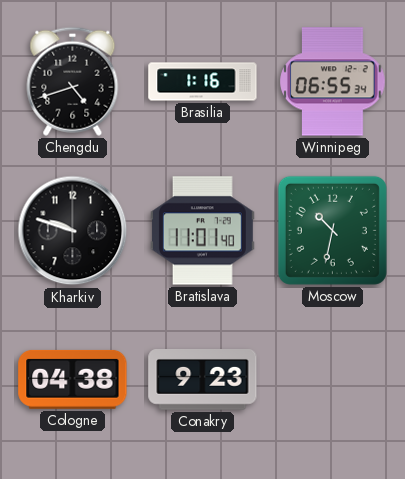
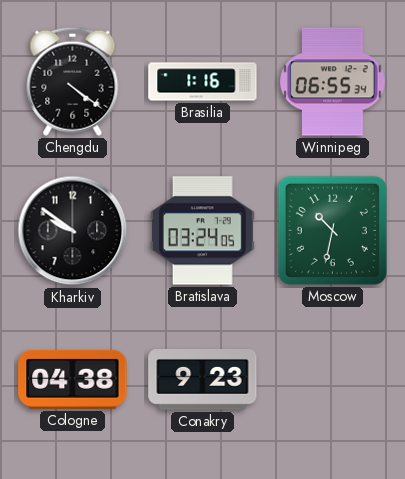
Chengdu: 4:42 -> 4:21
Kharkiv: 9:48 -> 9:51
Bratislava: 11:01 -> 03:24
